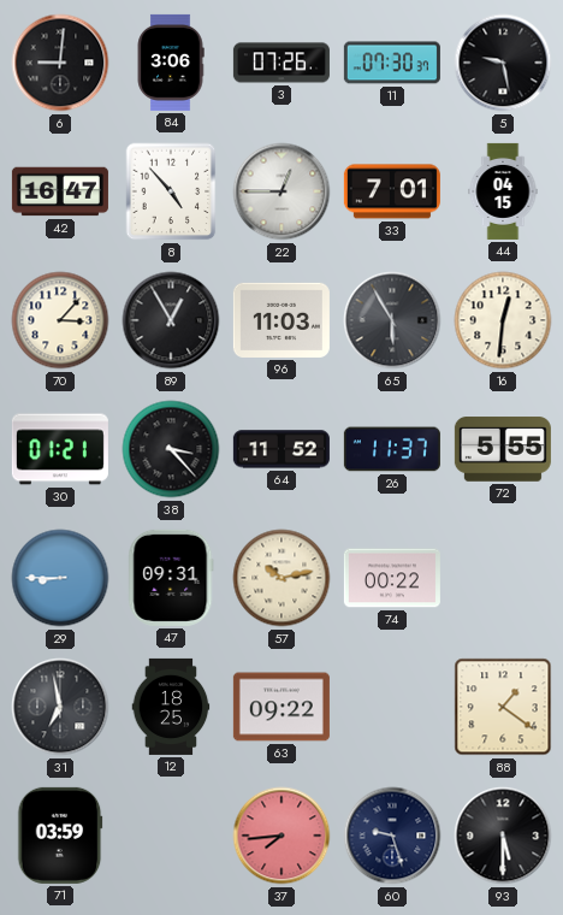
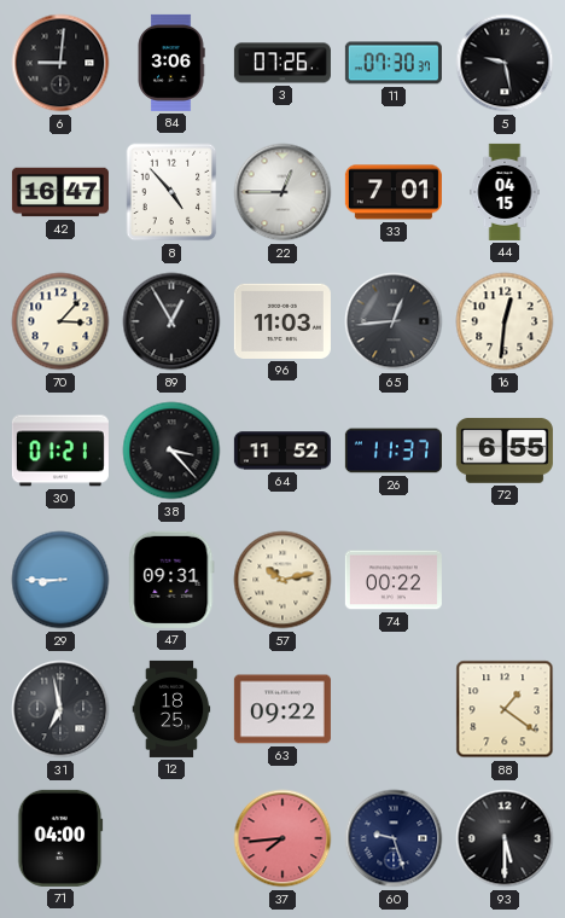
65: 5:55 -> 12:44
72: 5:55 -> 6:55
71: 03:59 -> 04:00
